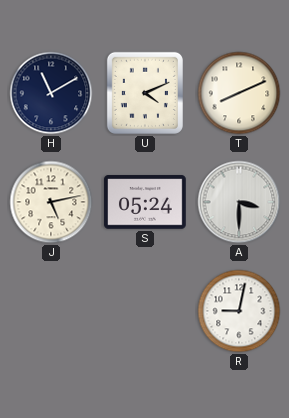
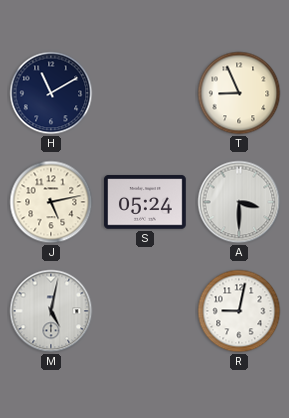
U: 4:11 -> none
T: 8:11 -> 8:56
M: none -> 5:02
